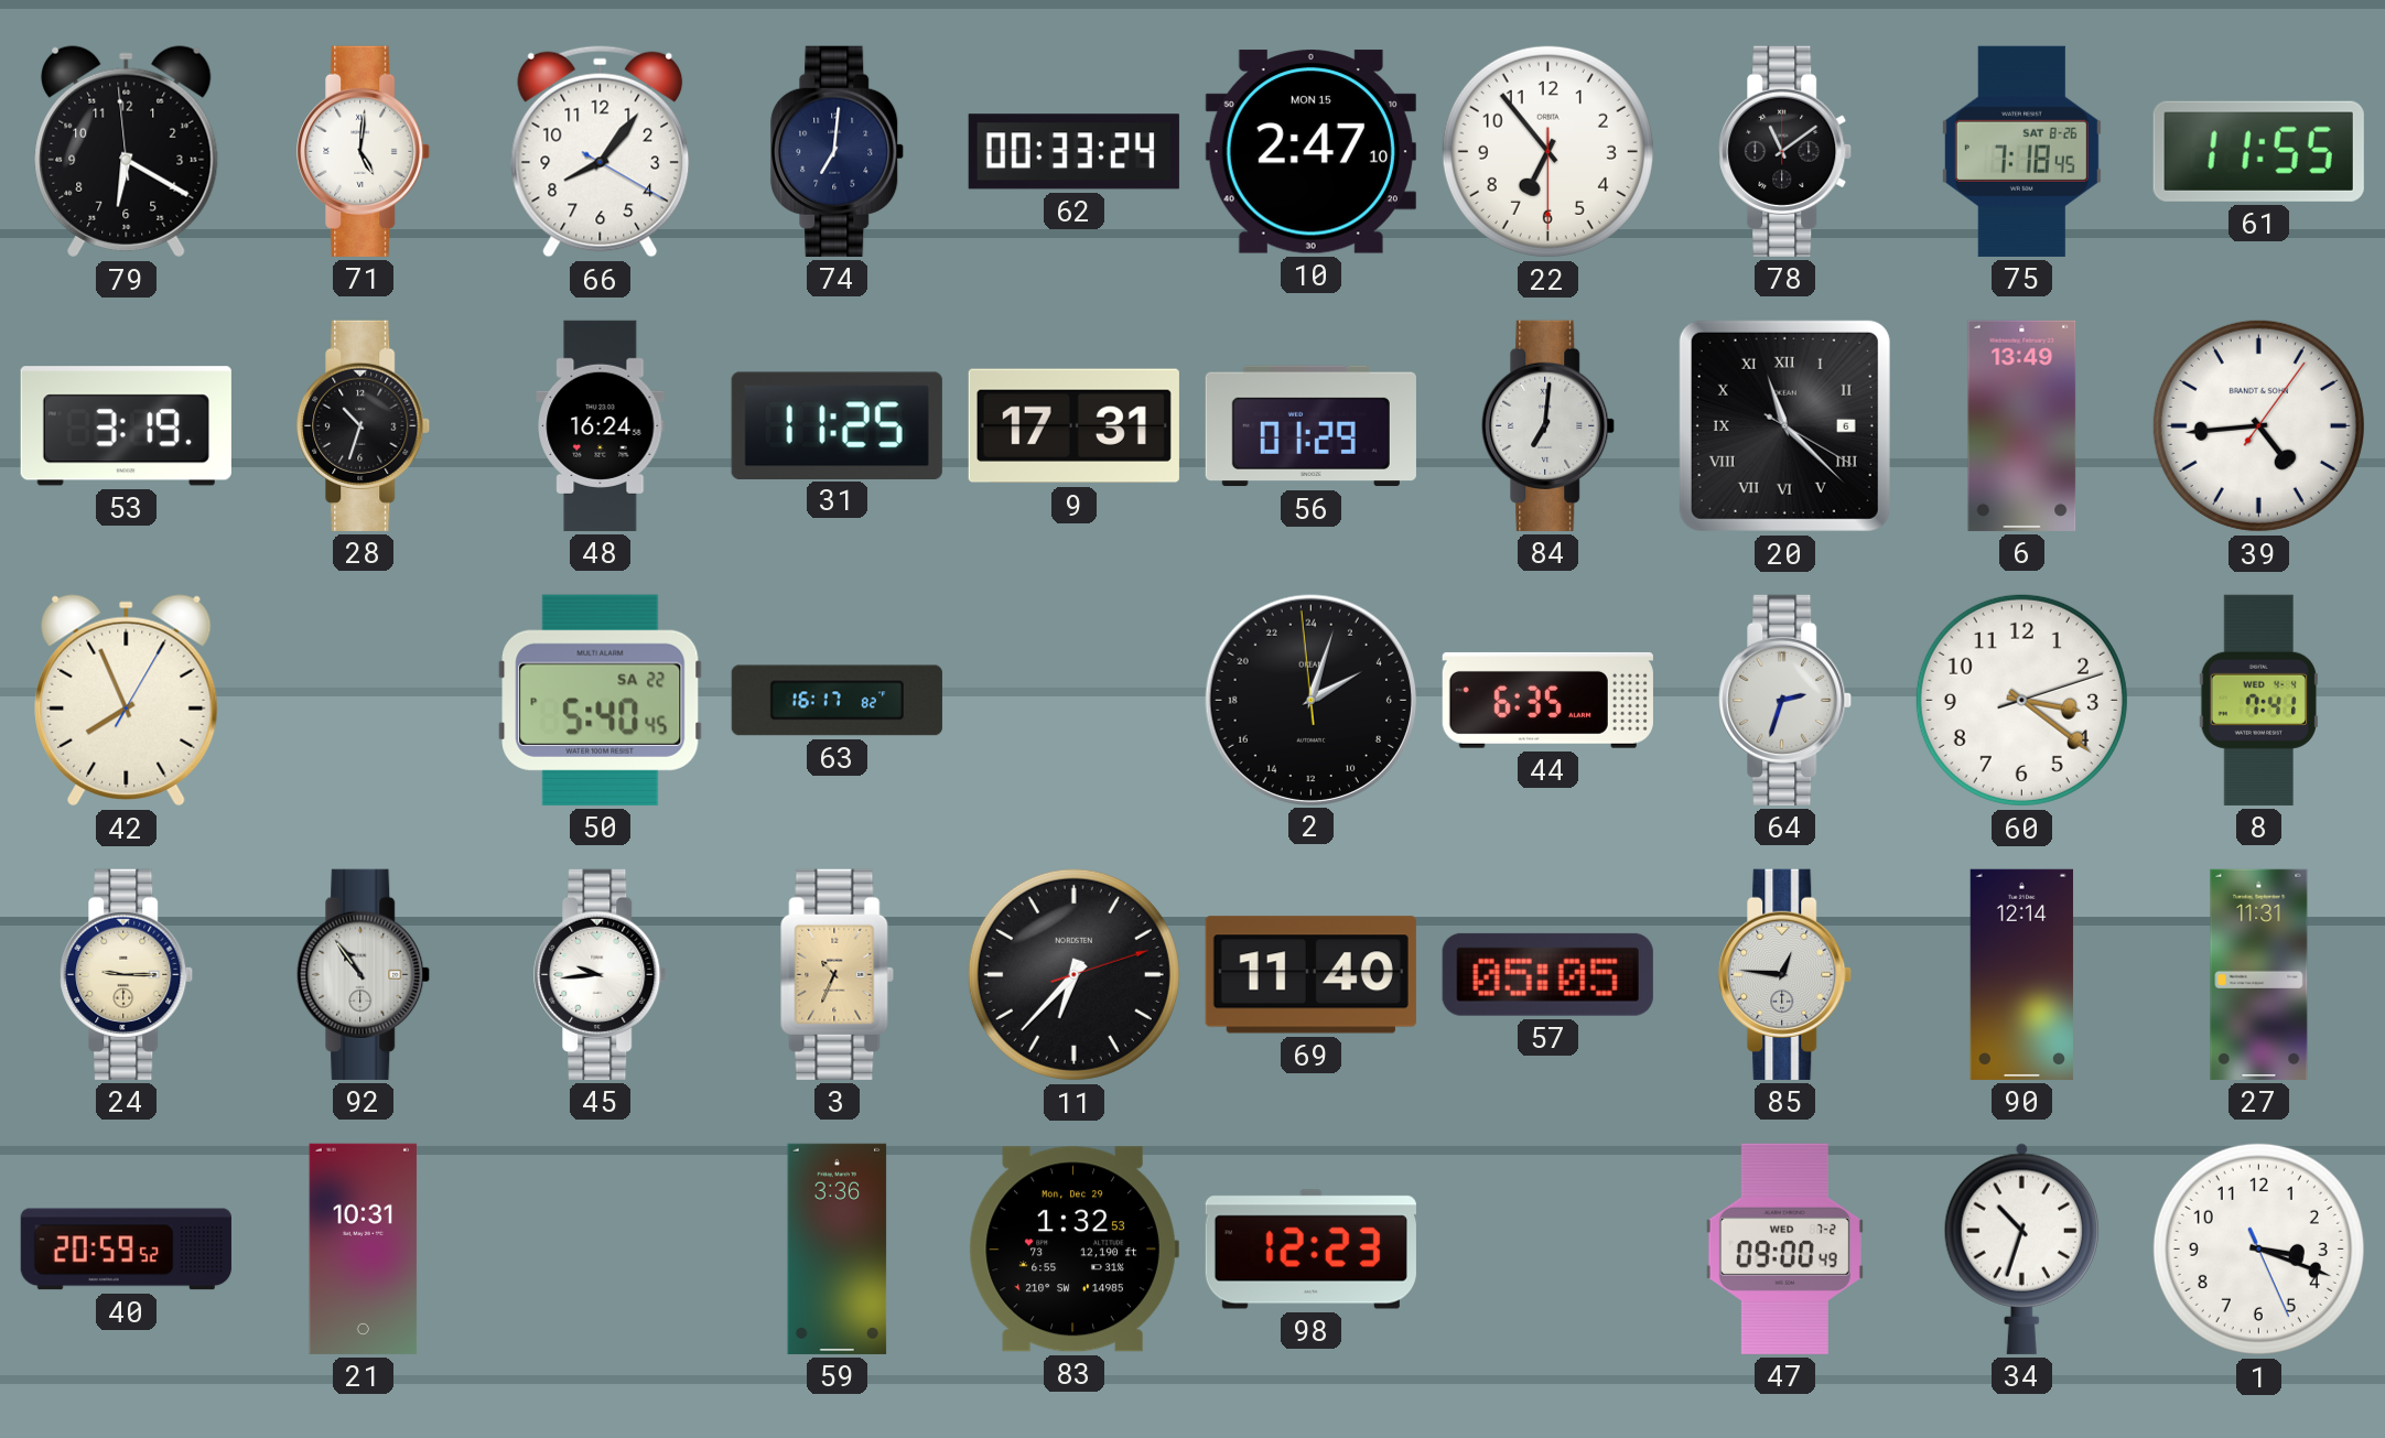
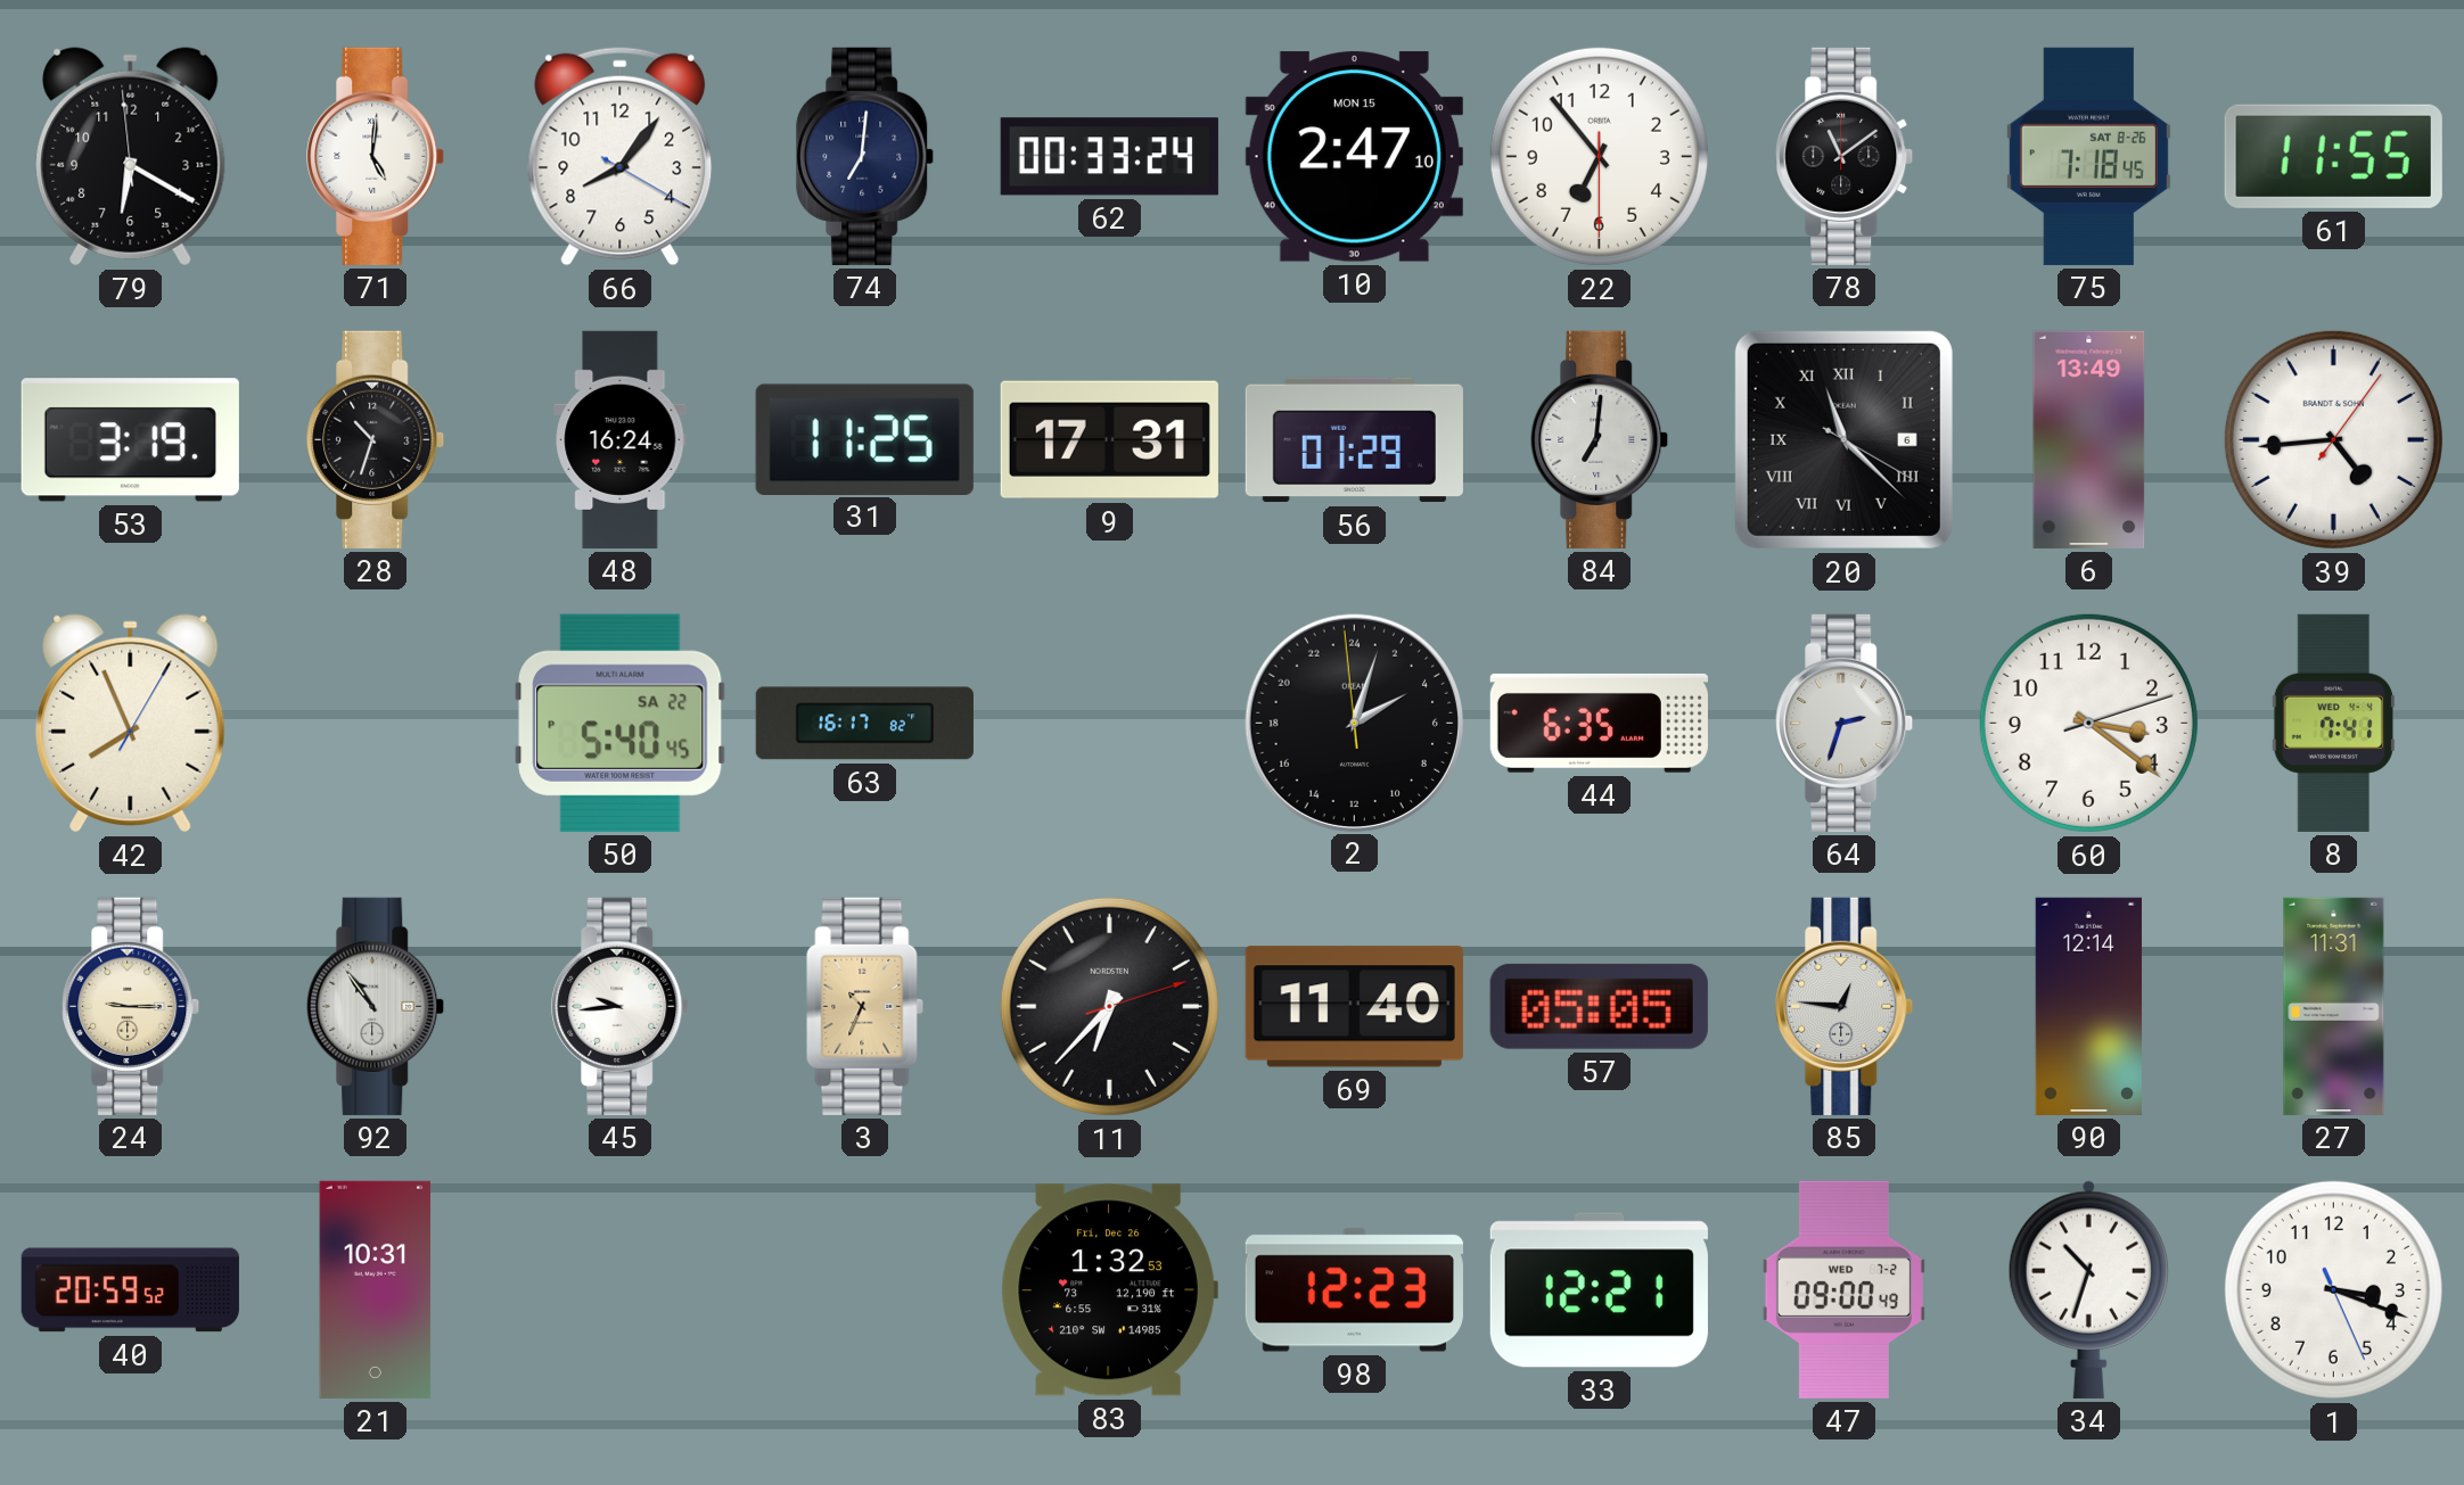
59: 3:36 -> none
83 date: Mon, Dec 29 -> Fri, Dec 26
33: none -> 12:21
